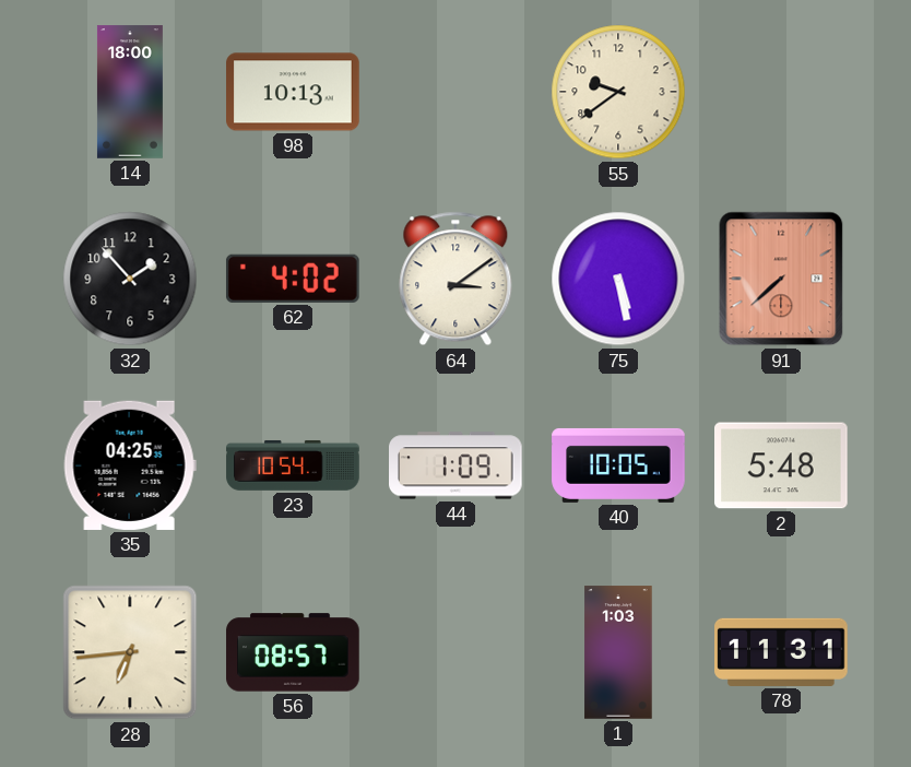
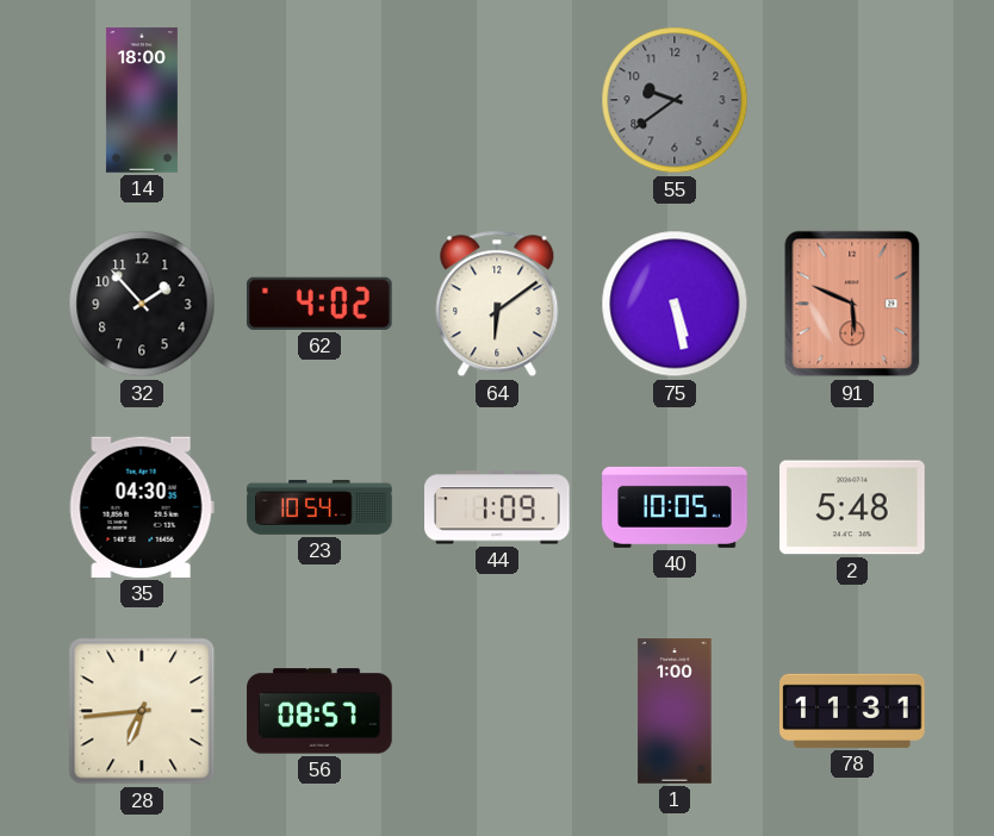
98: 10:13 -> none
55 dial: cream -> grey
64: 3:09 -> 6:09
91: 7:38 -> 5:49
35: 04:25 -> 04:30
1: 1:03 -> 1:00
